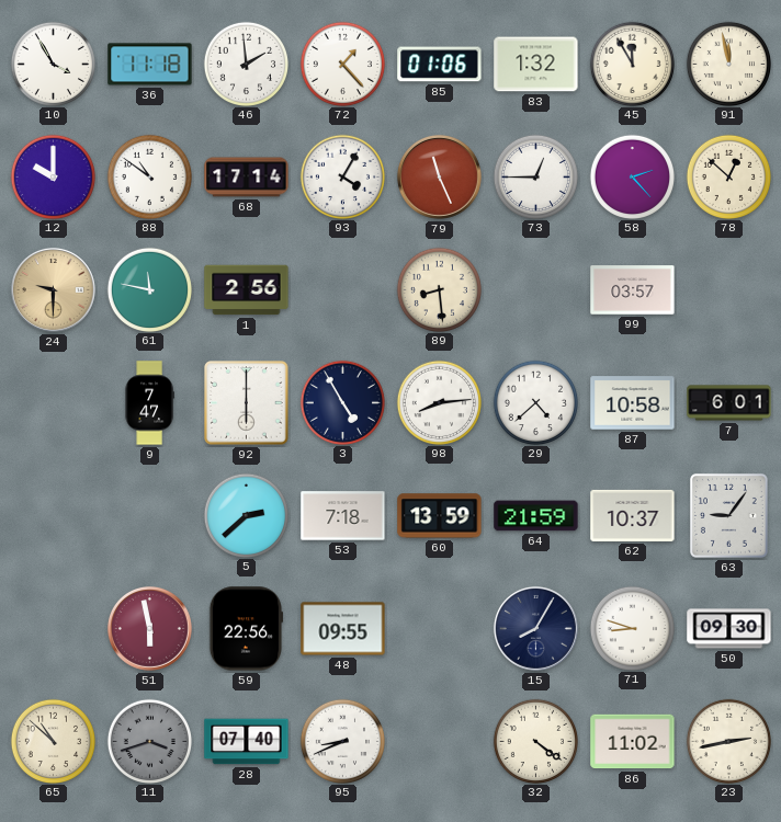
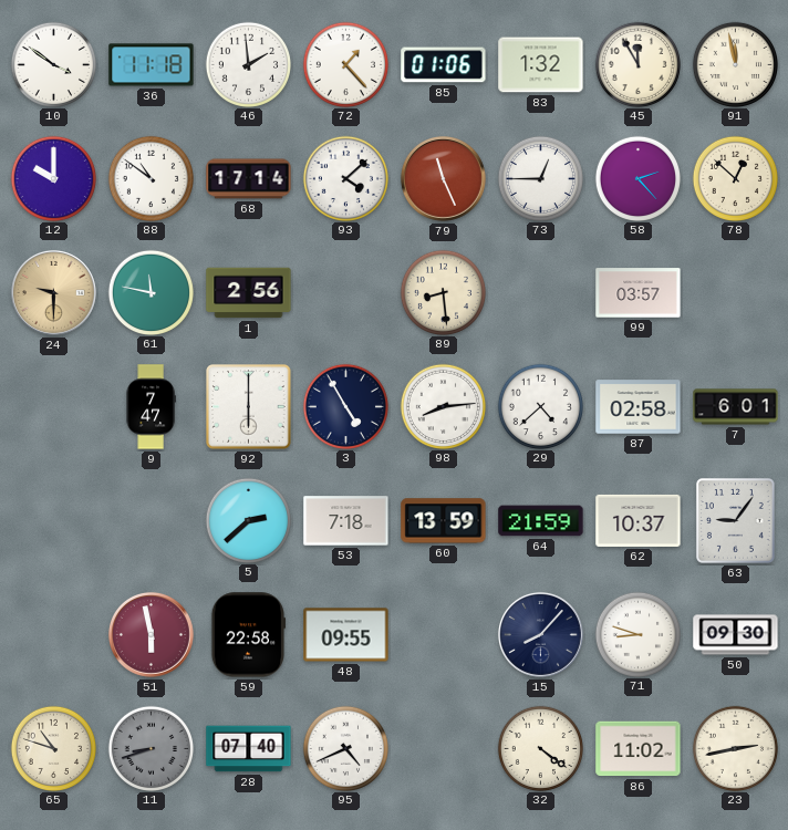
10: 3:55 -> 3:51
93: 4:05 -> 4:08
87: 10:58 -> 02:58
59: 22:56 -> 22:58
15: 8:05 -> 8:07
65: 10:52 -> 10:48
11: 3:42 -> 8:42
95: 8:41 -> 4:41
